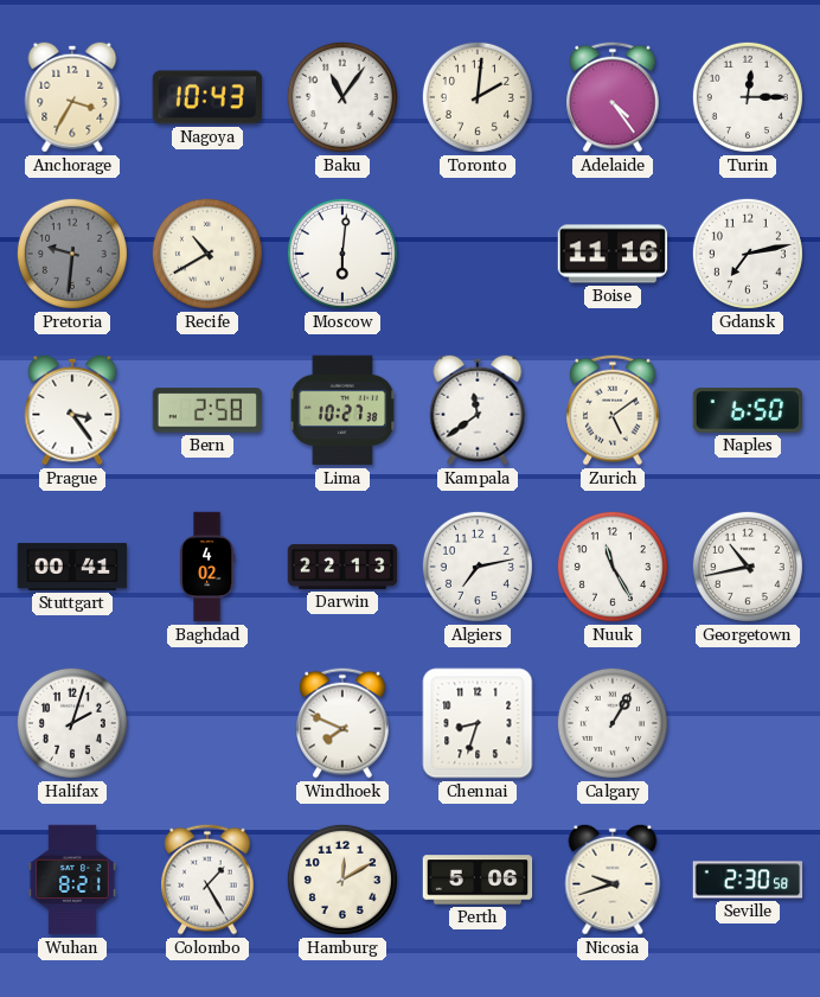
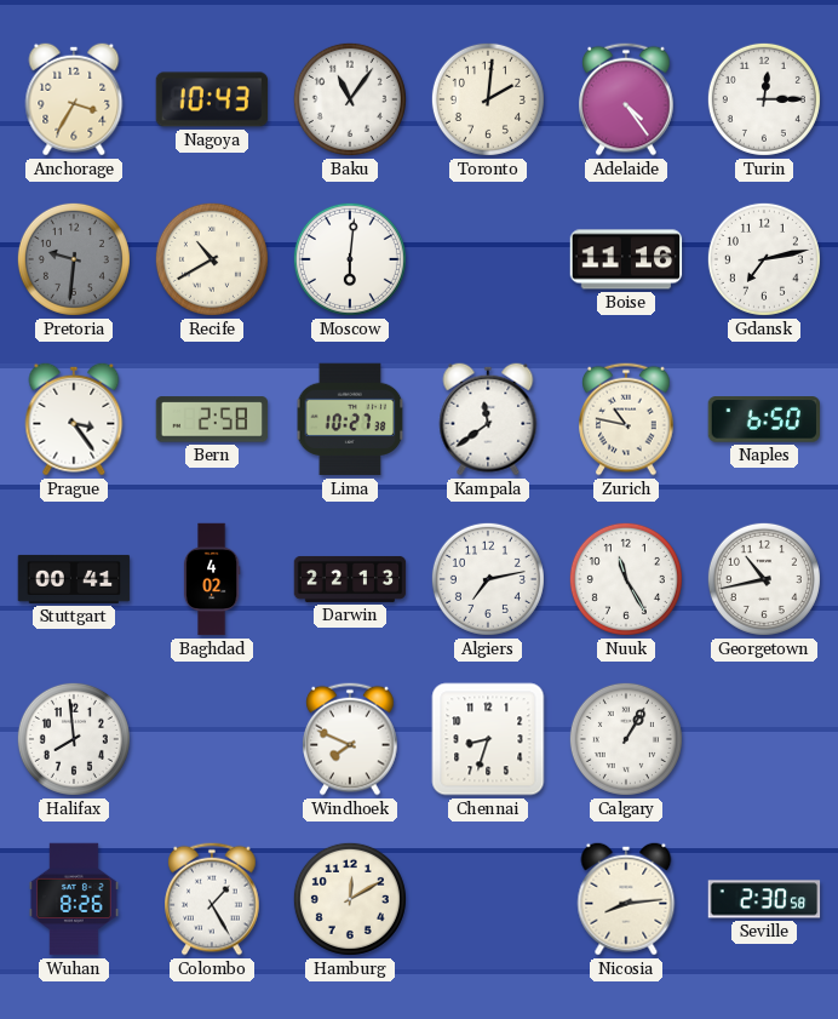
Zurich: 5:09 -> 10:47
Halifax: 2:03 -> 7:59
Wuhan: 8:21 -> 8:26
Perth: 5:06 -> none
Nicosia: 9:42 -> 8:14
